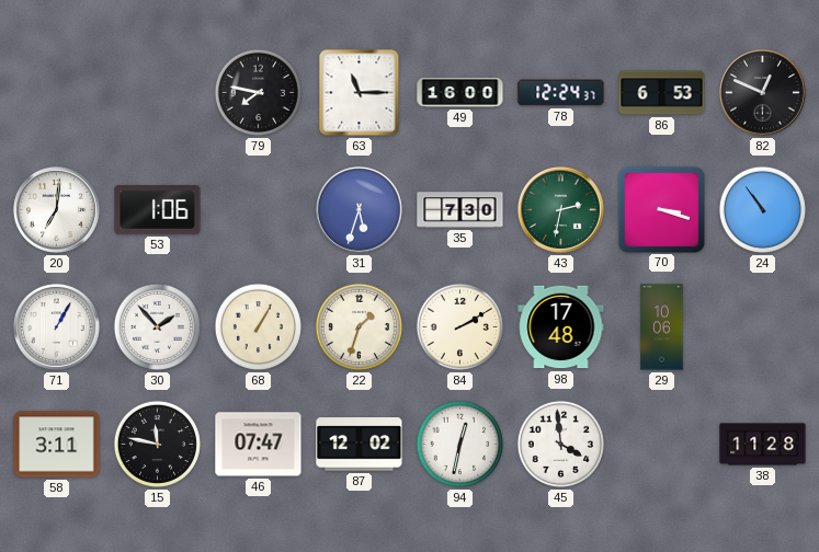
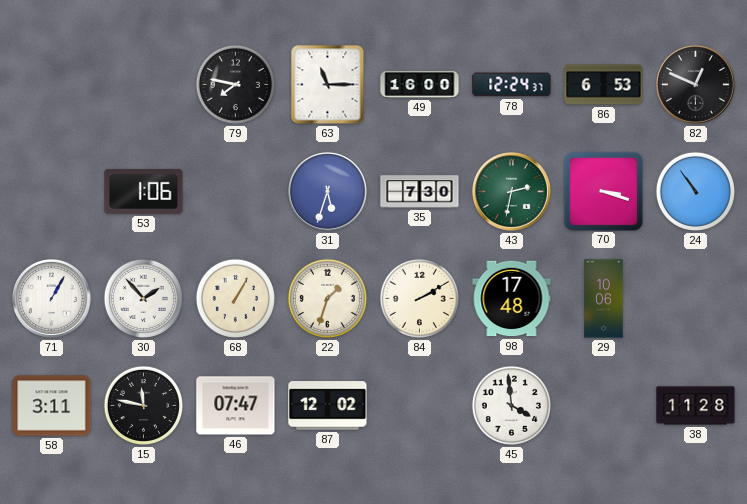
20: 7:01 -> none
94: 12:32 -> none
